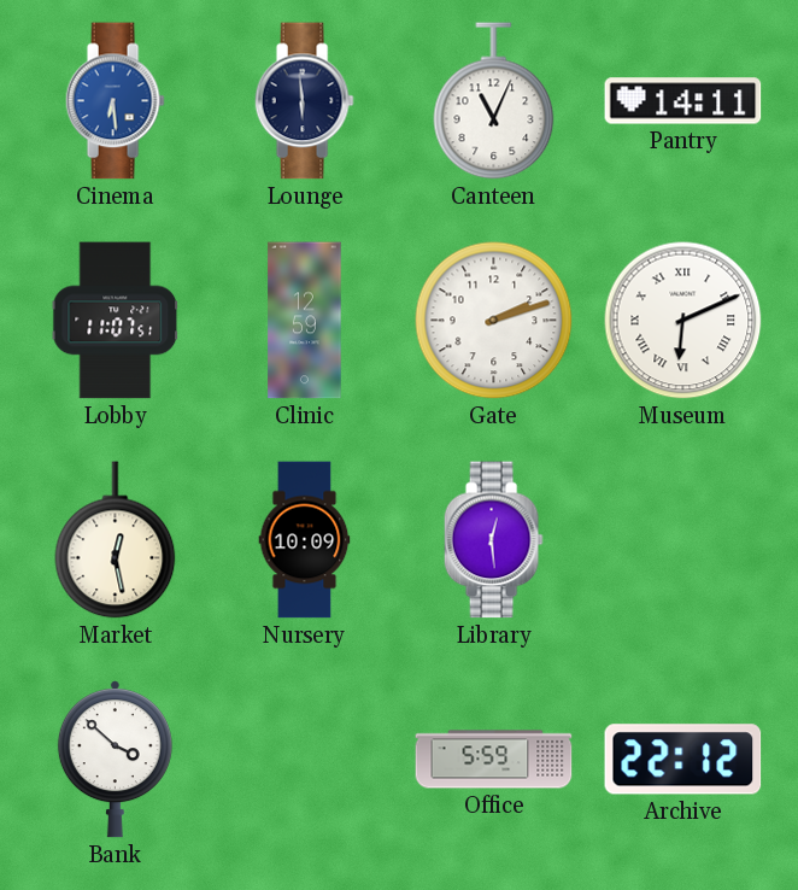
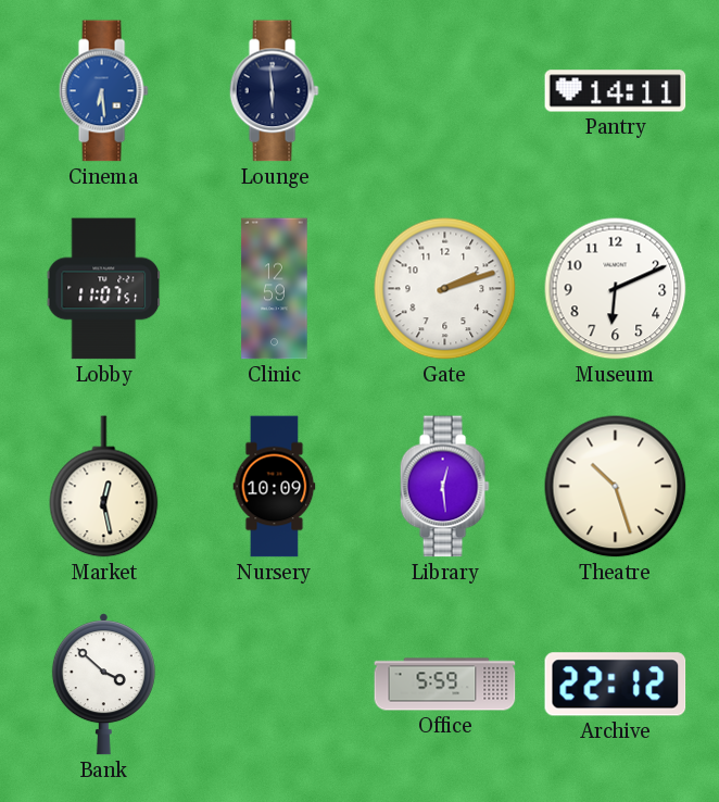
Canteen: 11:04 -> none
Museum numerals: Roman -> Arabic
Theatre: none -> 10:27
